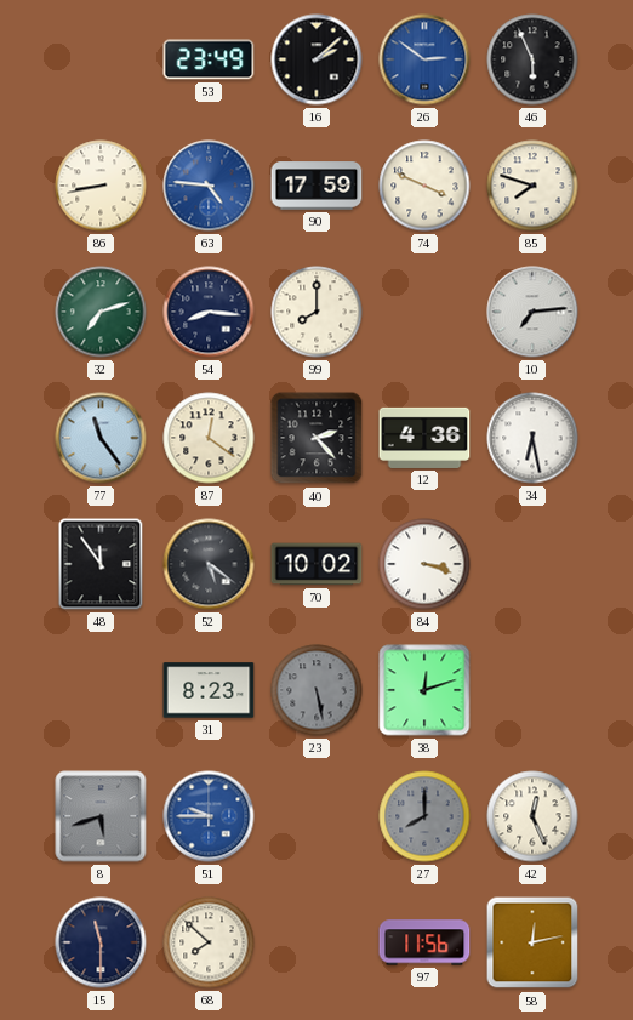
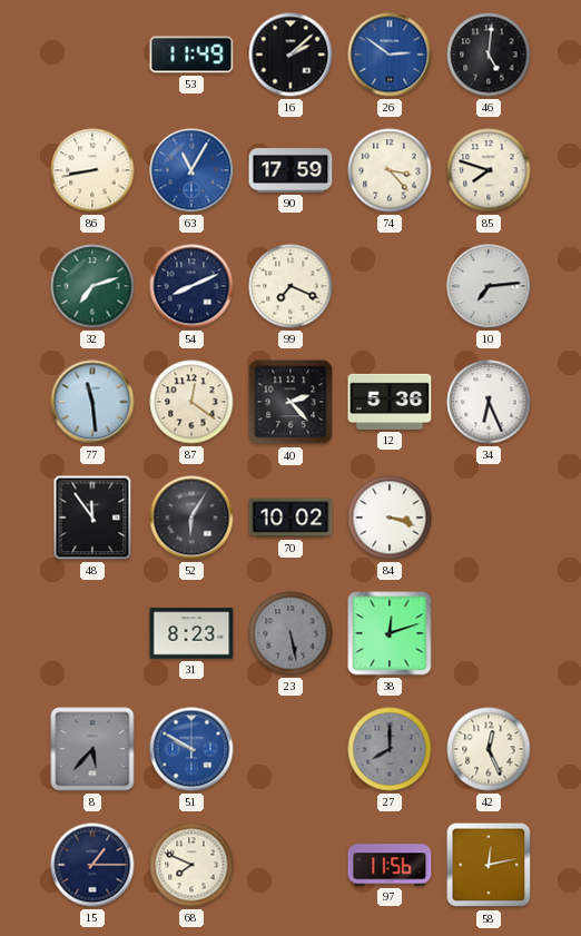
53: 23:49 -> 11:49
46: 5:56 -> 5:01
63: 4:46 -> 11:05
74: 3:49 -> 3:23
54: 8:16 -> 8:11
99: 8:00 -> 7:19
77: 11:24 -> 11:29
12: 4:36 -> 5:36
34: 6:28 -> 6:26
52: 5:21 -> 6:05
8: 5:42 -> 5:37
51: 9:45 -> 9:50
15: 11:30 -> 1:15
68: 7:52 -> 7:49
